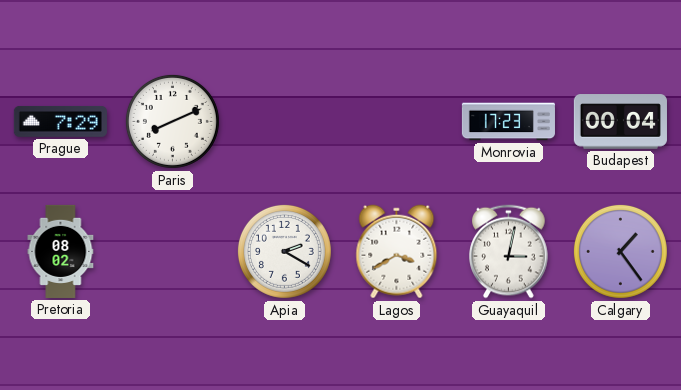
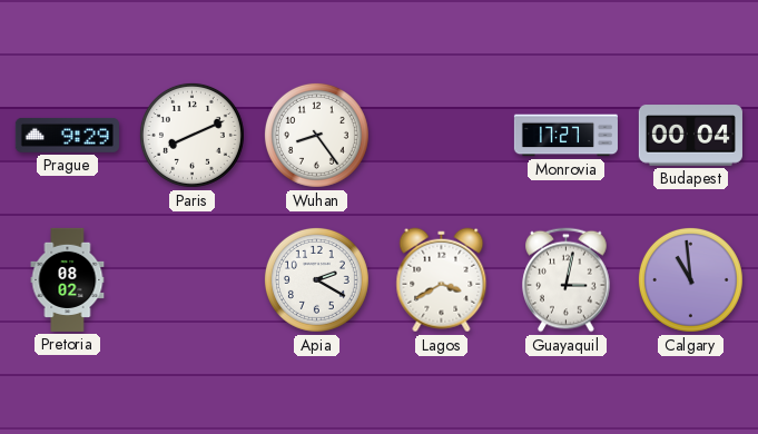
Prague: 7:29 -> 9:29
Wuhan: none -> 8:24
Monrovia: 17:23 -> 17:27
Calgary: 1:24 -> 10:59
